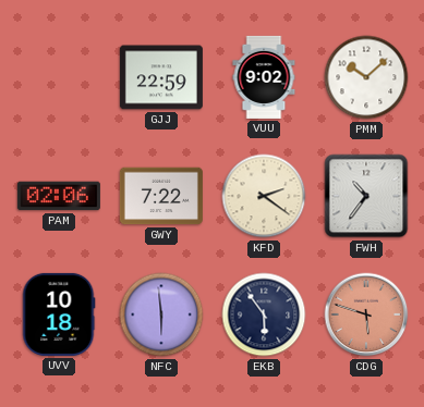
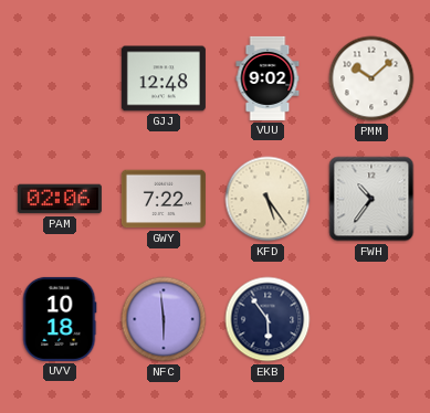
GJJ: 22:59 -> 12:48
KFD: 2:21 -> 5:24
CDG: 5:48 -> none
